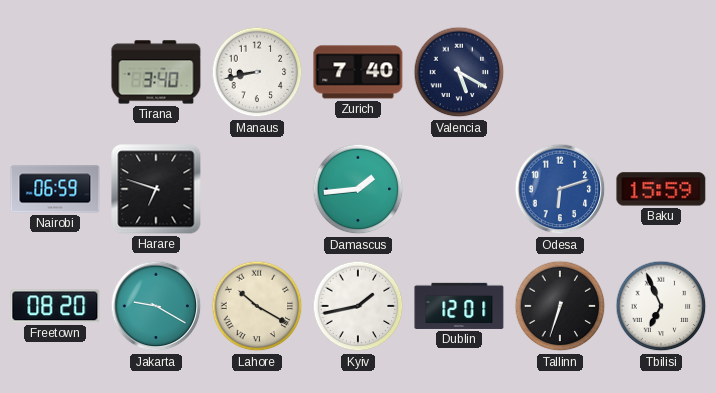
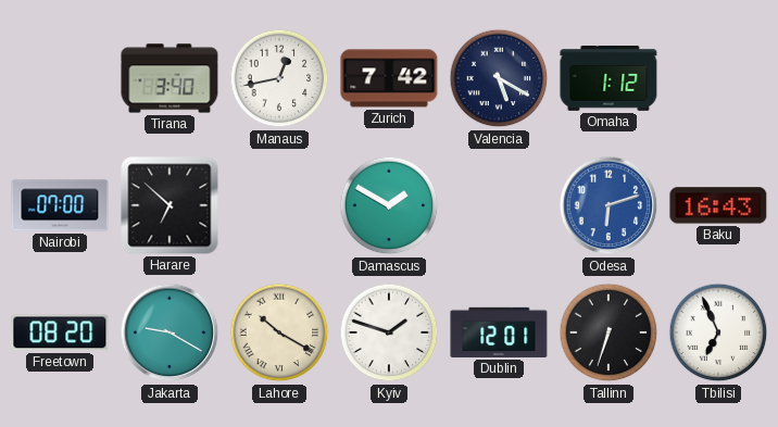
Manaus: 8:43 -> 12:43
Zurich: 7:40 -> 7:42
Omaha: none -> 1:12
Nairobi: 06:59 -> 07:00
Harare: 6:48 -> 6:52
Damascus: 1:44 -> 1:50
Baku: 15:59 -> 16:43
Kyiv: 1:43 -> 1:48
